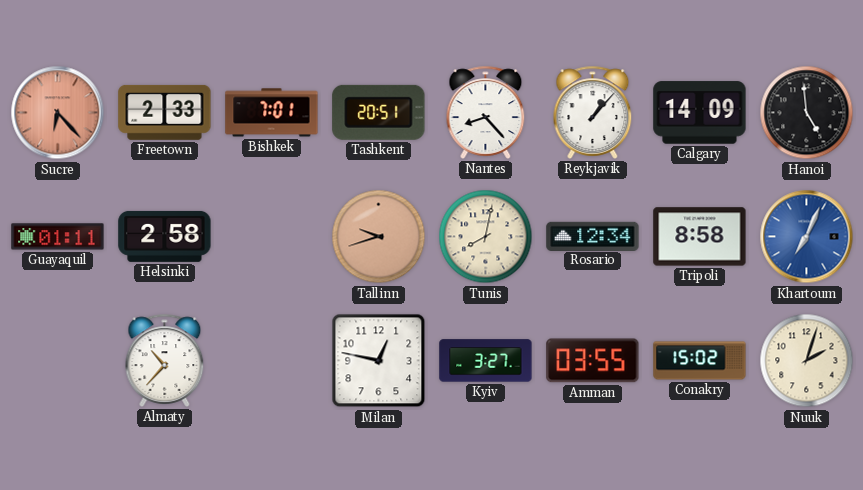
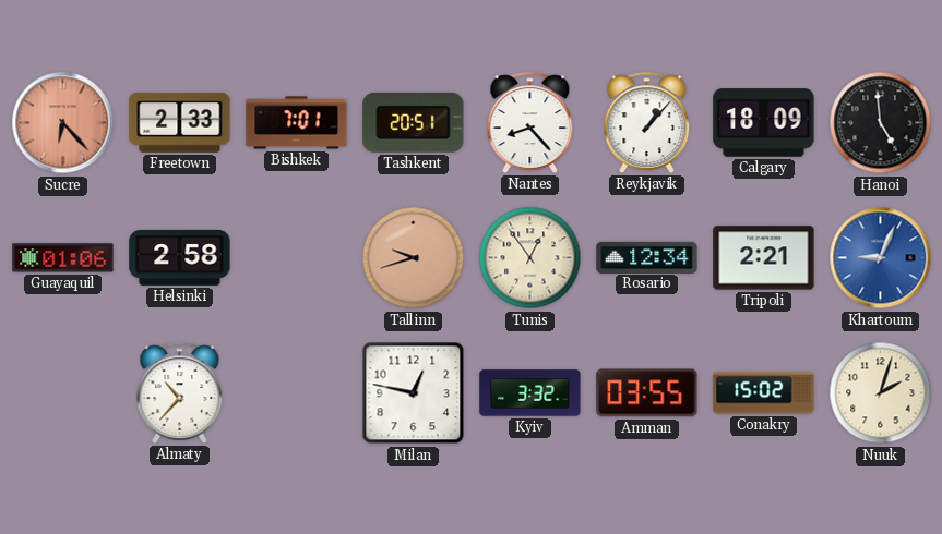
Calgary: 14:09 -> 18:09
Guayaquil: 01:11 -> 01:06
Tunis: 8:02 -> 12:54
Tripoli: 8:58 -> 2:21
Khartoum: 7:04 -> 9:04
Kyiv: 3:27 -> 3:32
